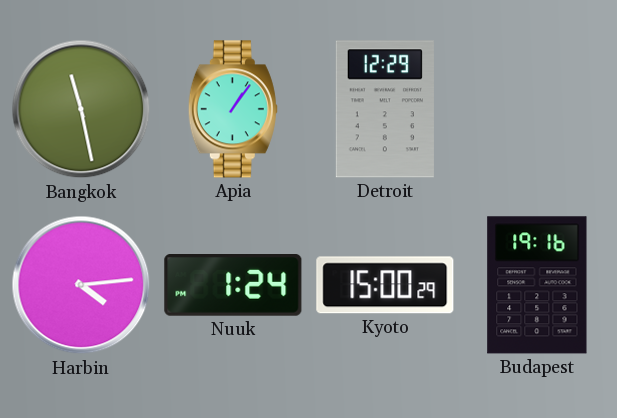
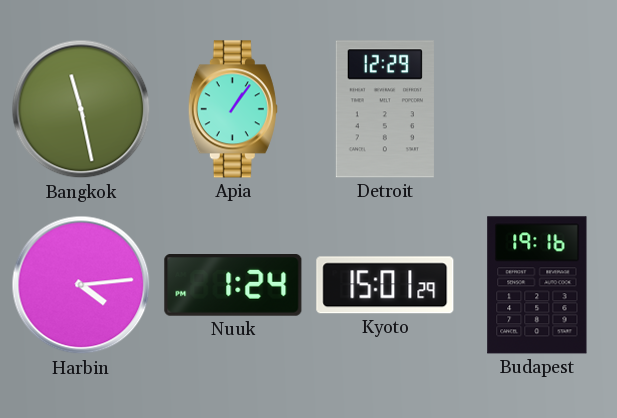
Kyoto: 15:00 -> 15:01
